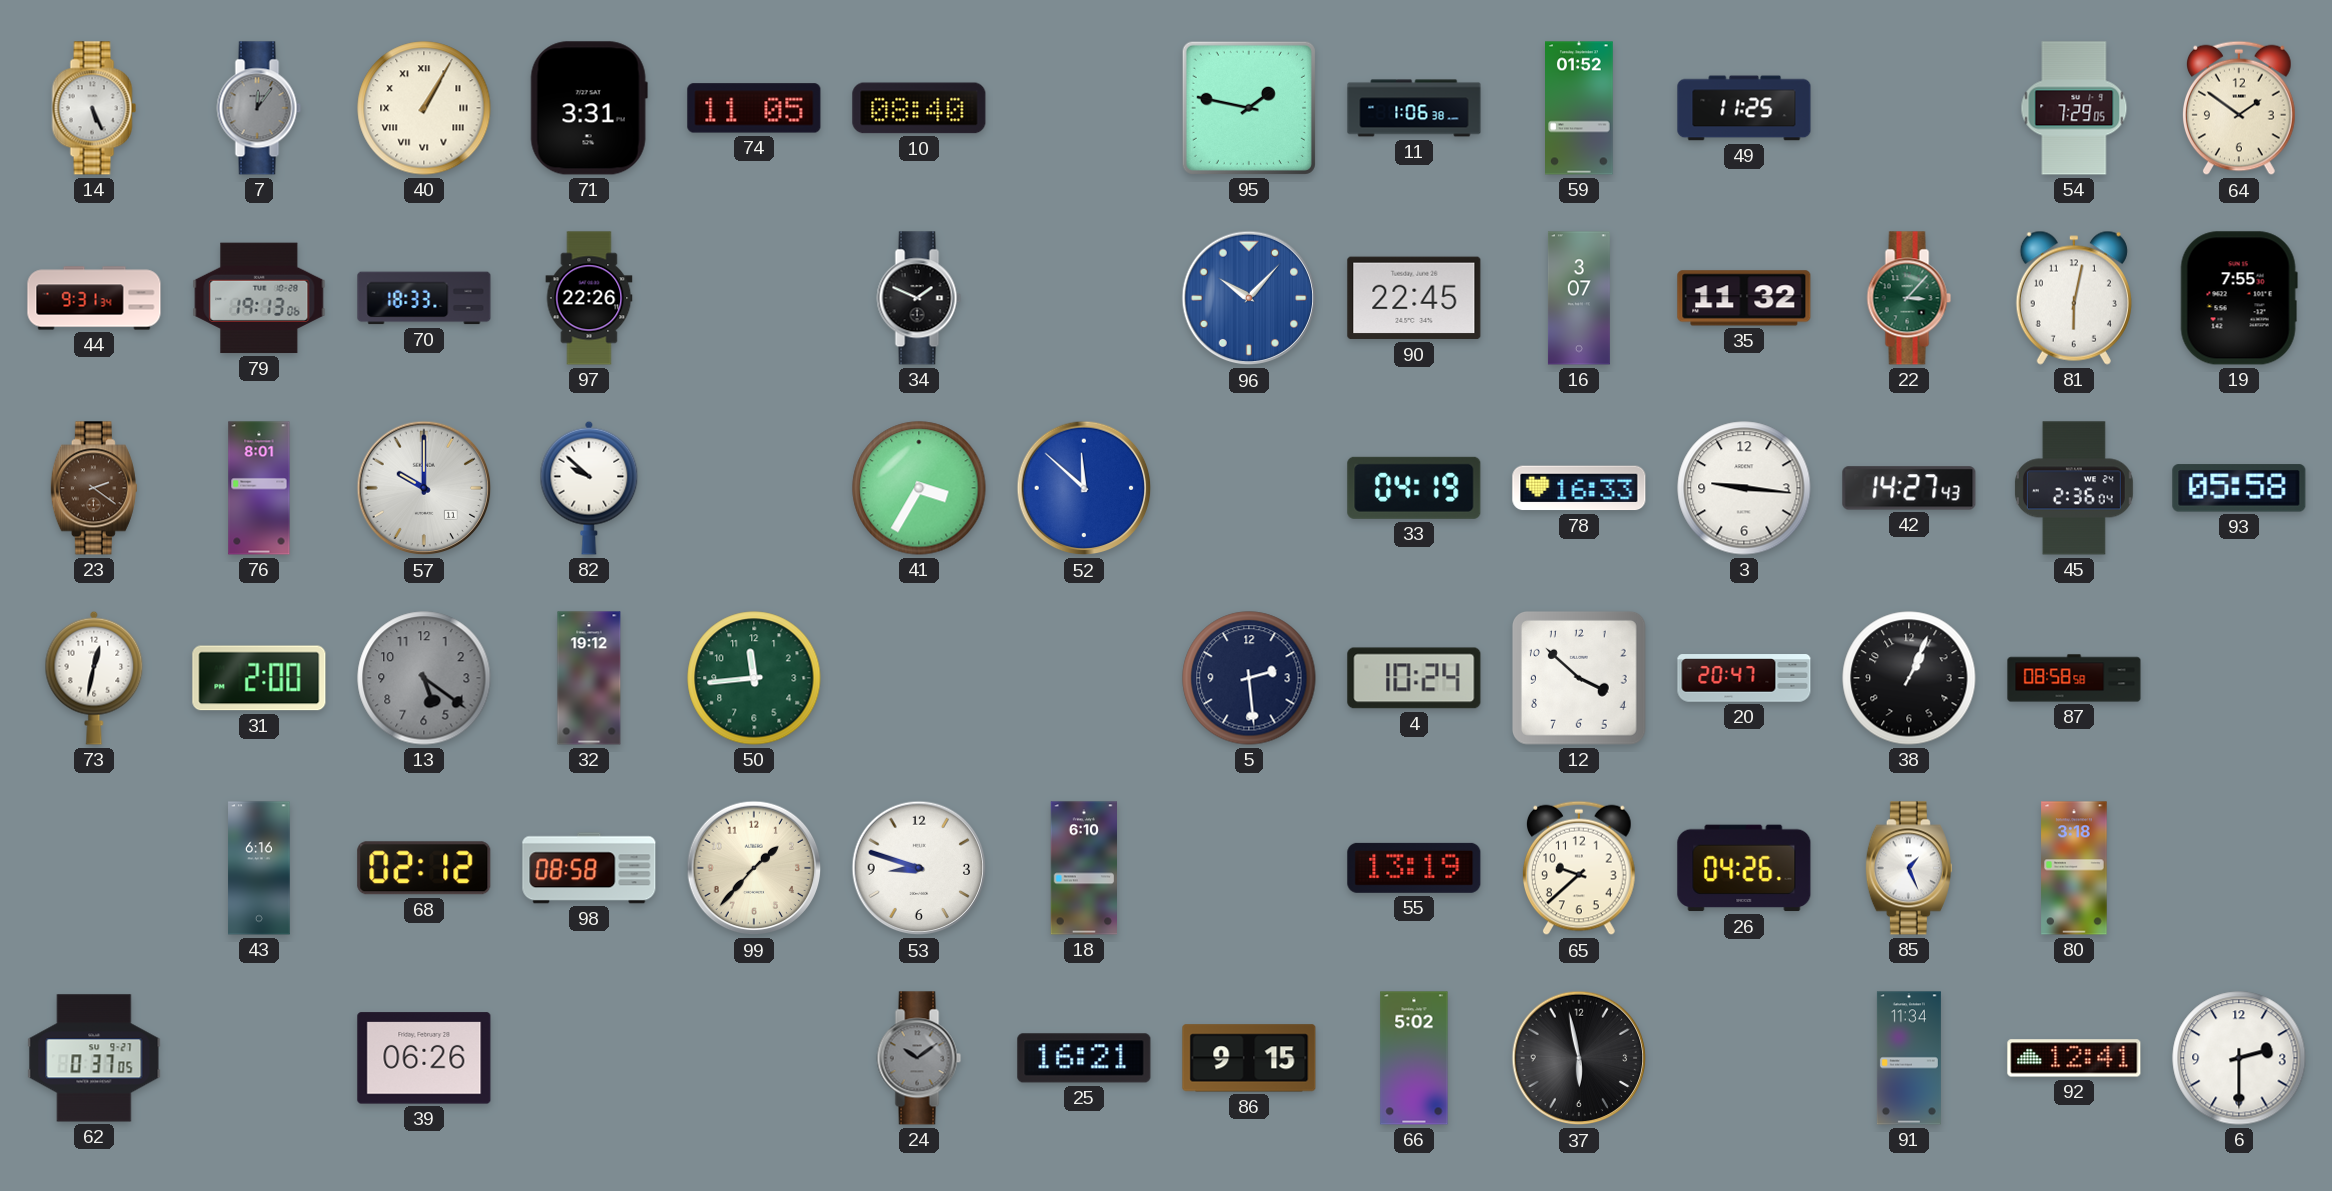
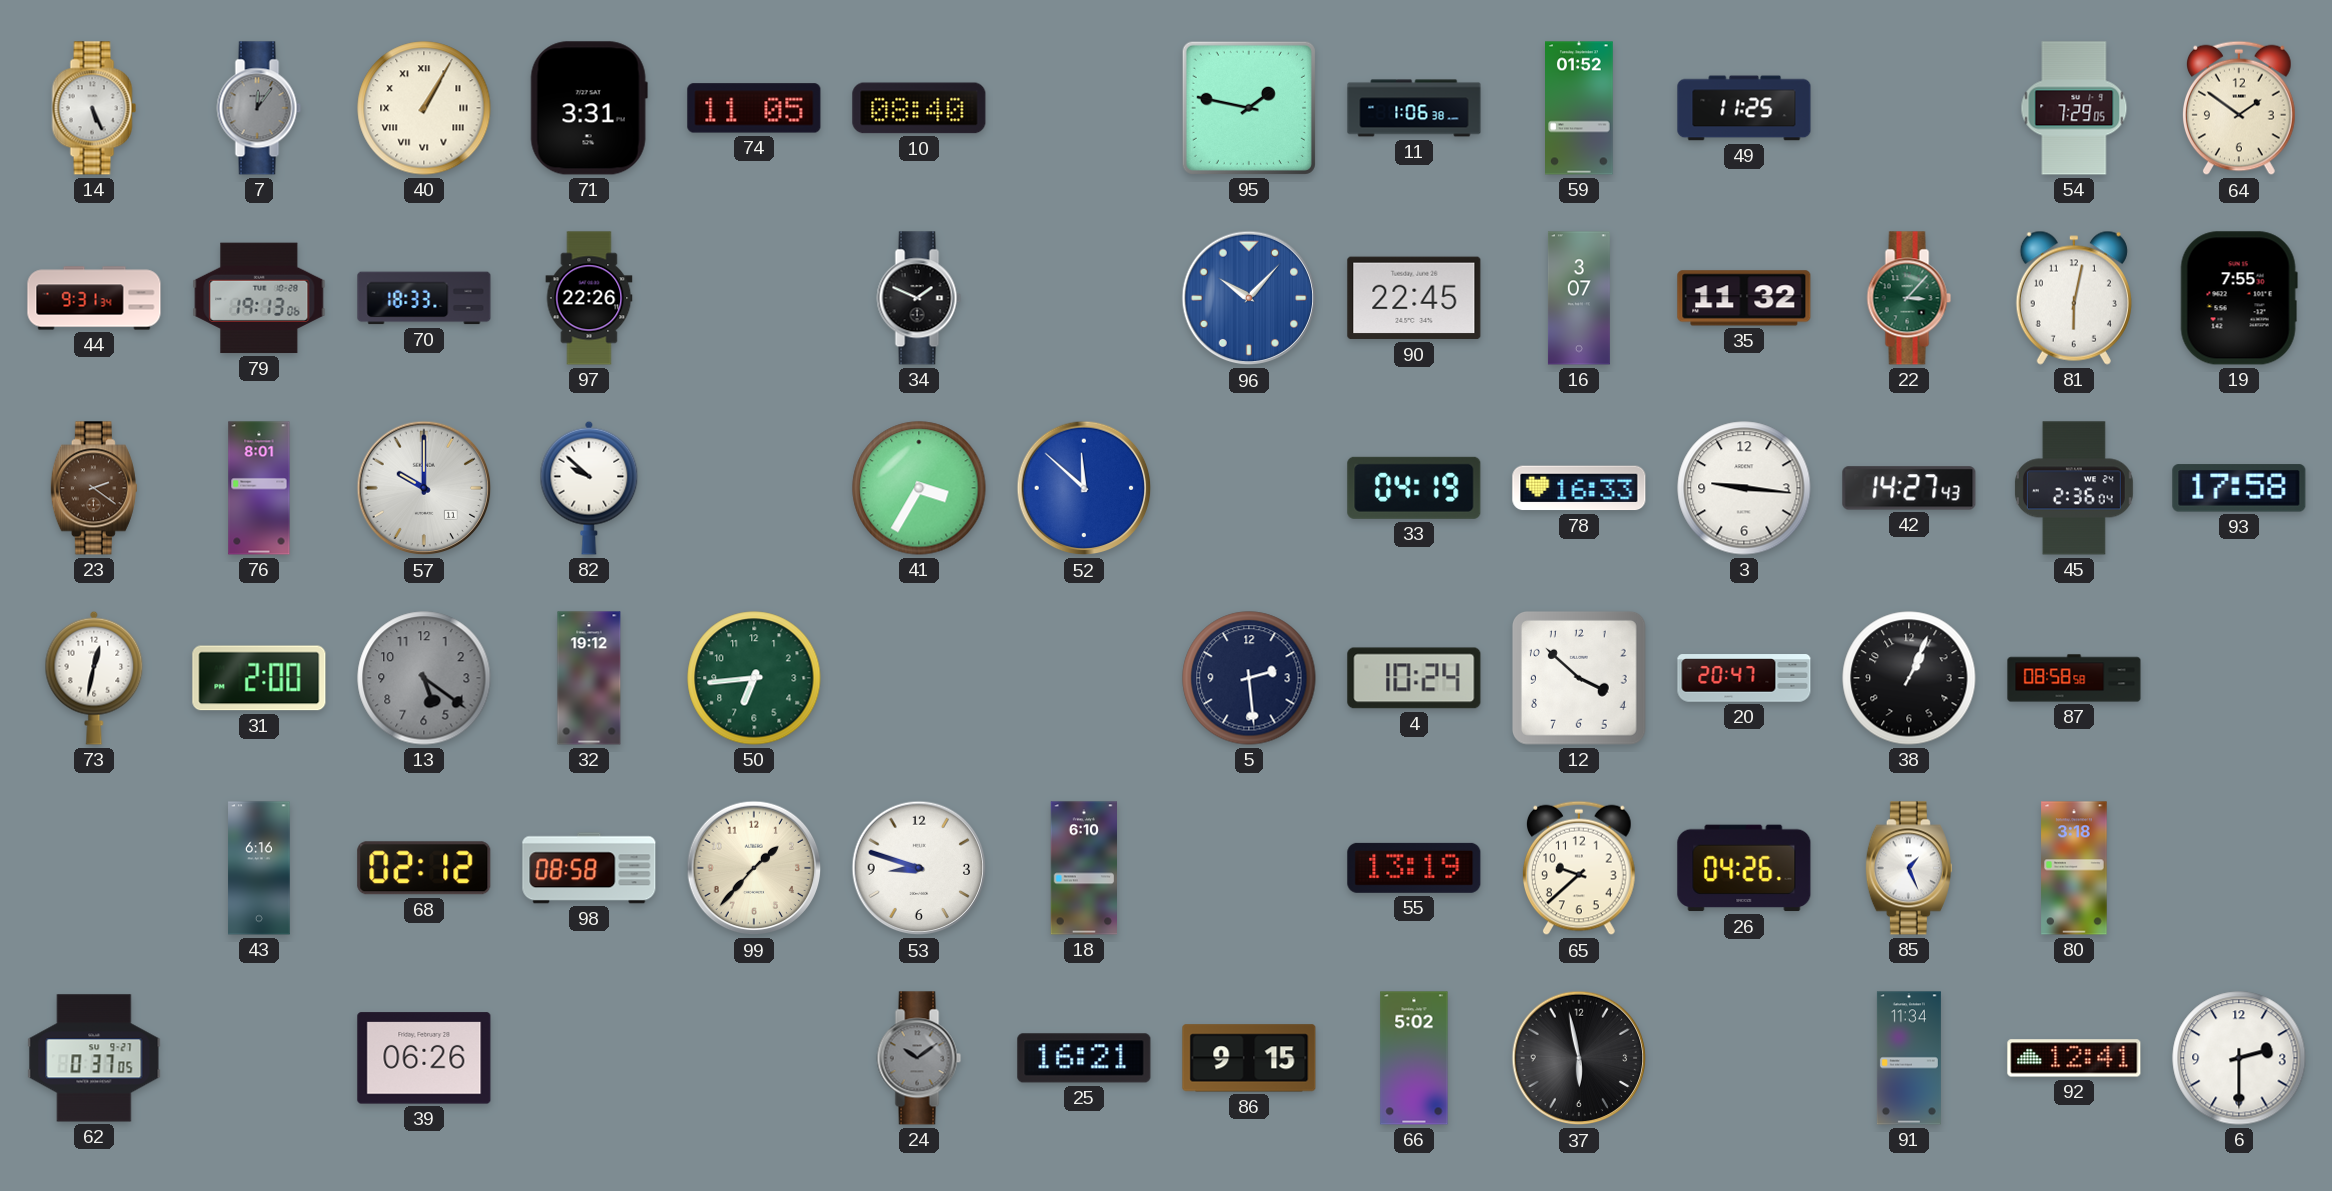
93: 05:58 -> 17:58
50: 11:44 -> 6:44
